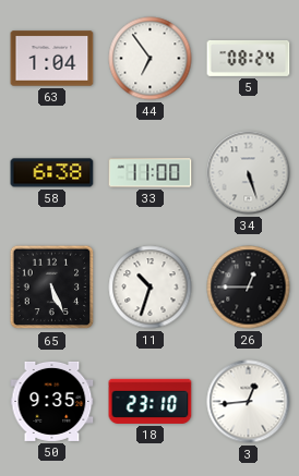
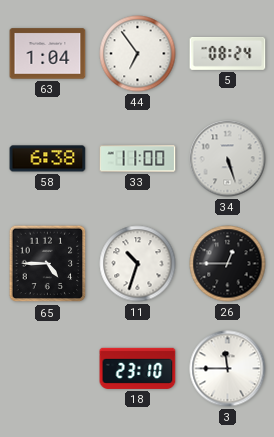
65: 5:26 -> 4:45
50: 9:35 -> none
3: 12:44 -> 11:45
